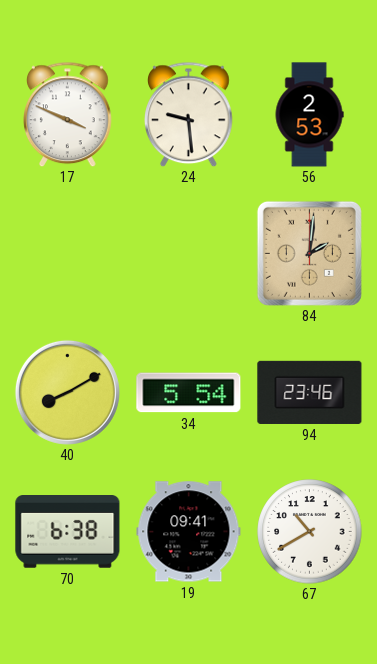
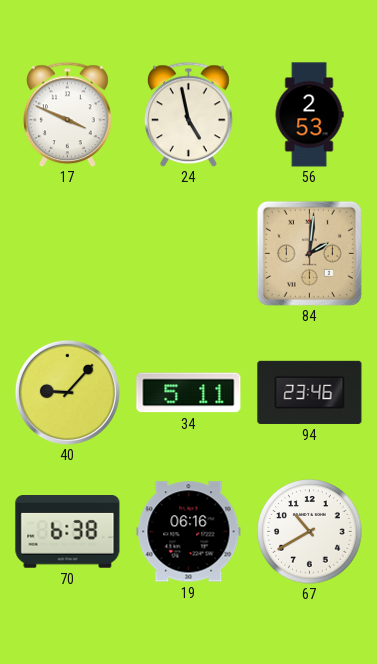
24: 9:29 -> 4:58
40: 8:10 -> 9:07
34: 5:54 -> 5:11
19: 09:41 -> 06:16
